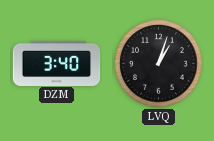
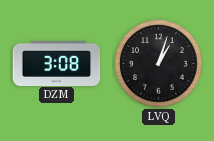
DZM: 3:40 -> 3:08
